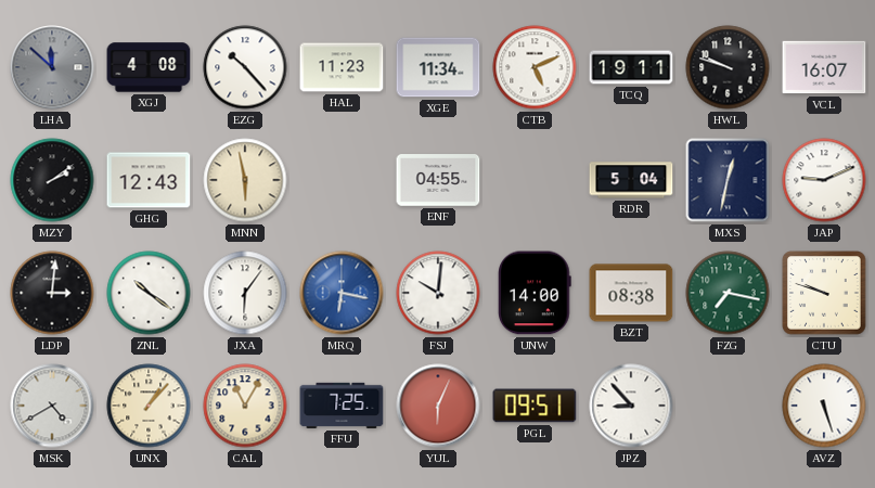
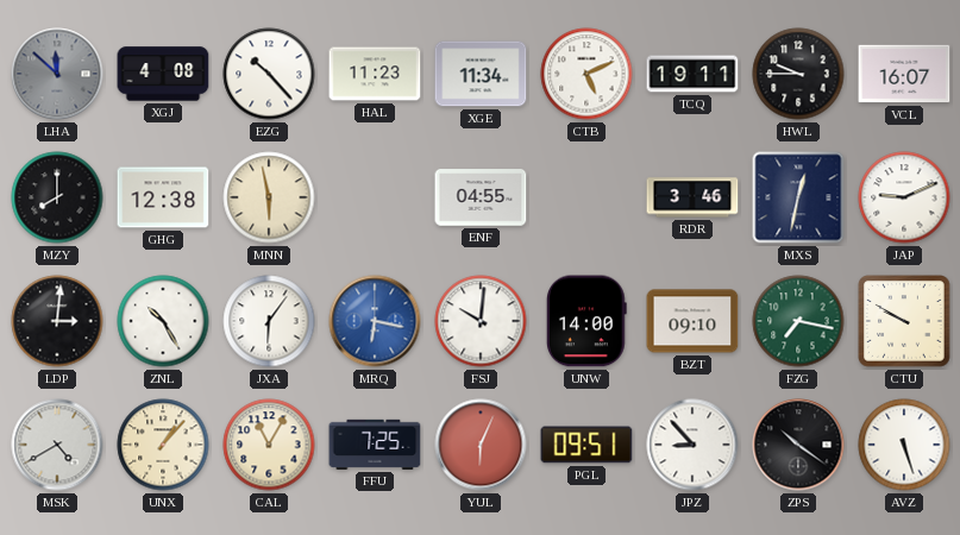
HWL: 9:48 -> 9:45
MZY: 2:09 -> 8:00
GHG: 12:43 -> 12:38
RDR: 5:04 -> 3:46
ZNL: 10:21 -> 10:25
BZT: 08:38 -> 09:10
CTU: 9:48 -> 9:50
ZPS: none -> 10:21
